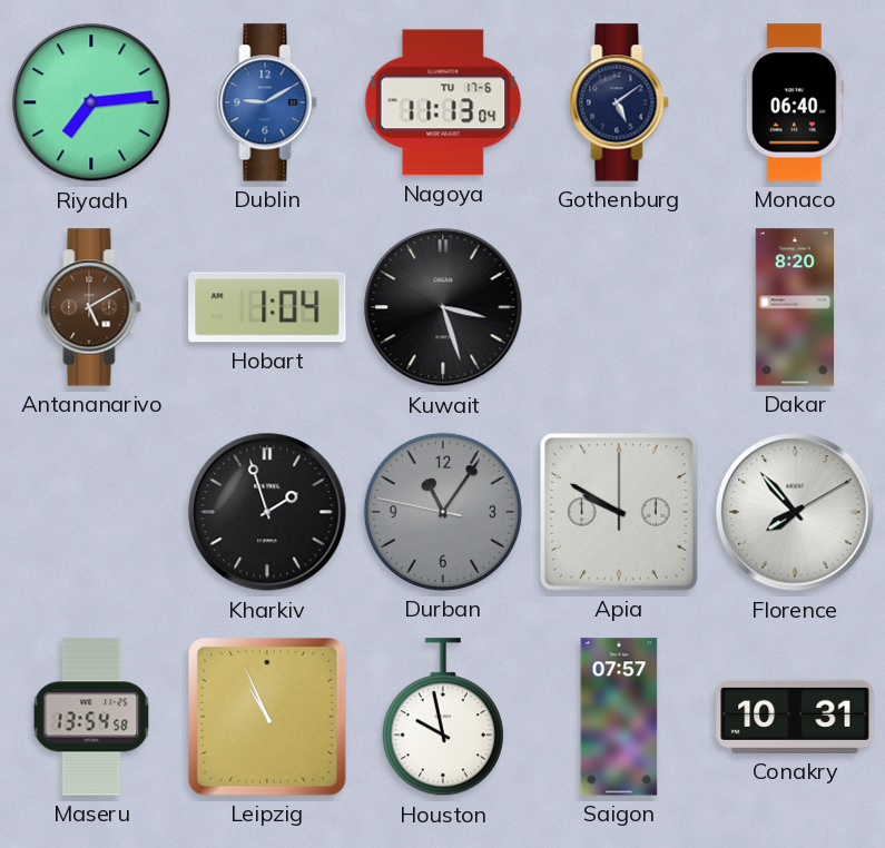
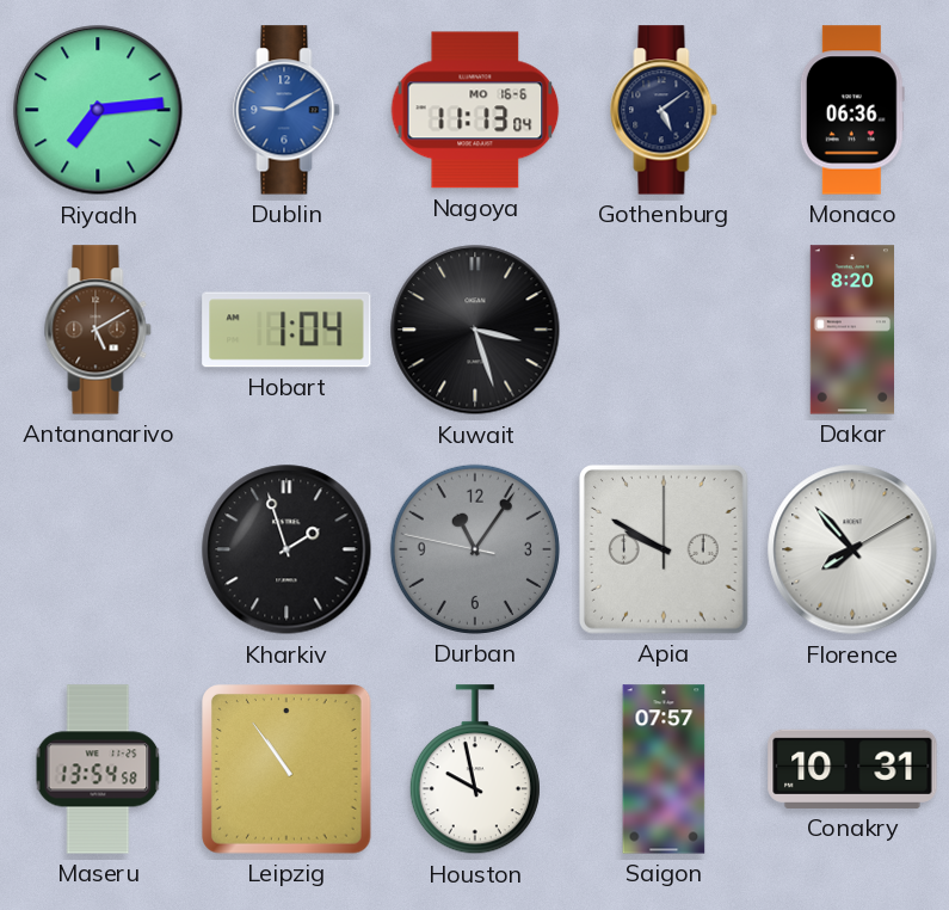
Nagoya date: TU 17-6 -> MO 16-6
Monaco: 06:40 -> 06:36
Leipzig: 10:56 -> 10:54
